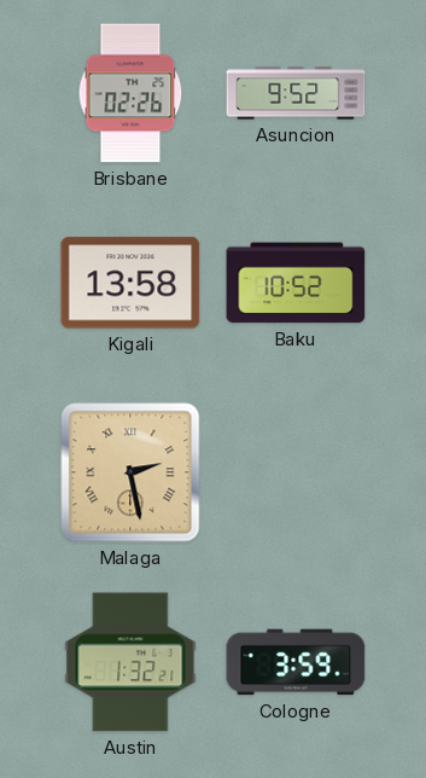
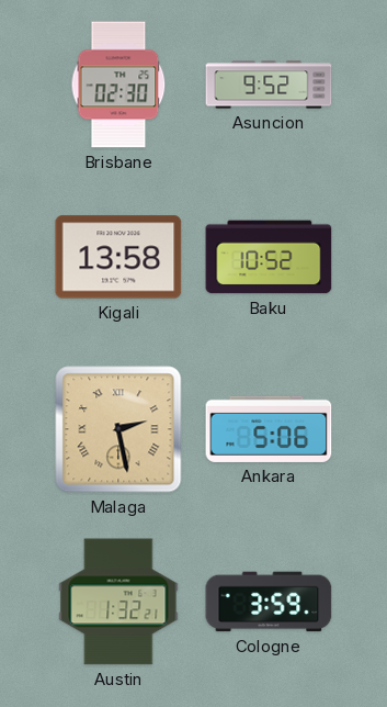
Brisbane: 02:26 -> 02:30
Ankara: none -> 5:06
